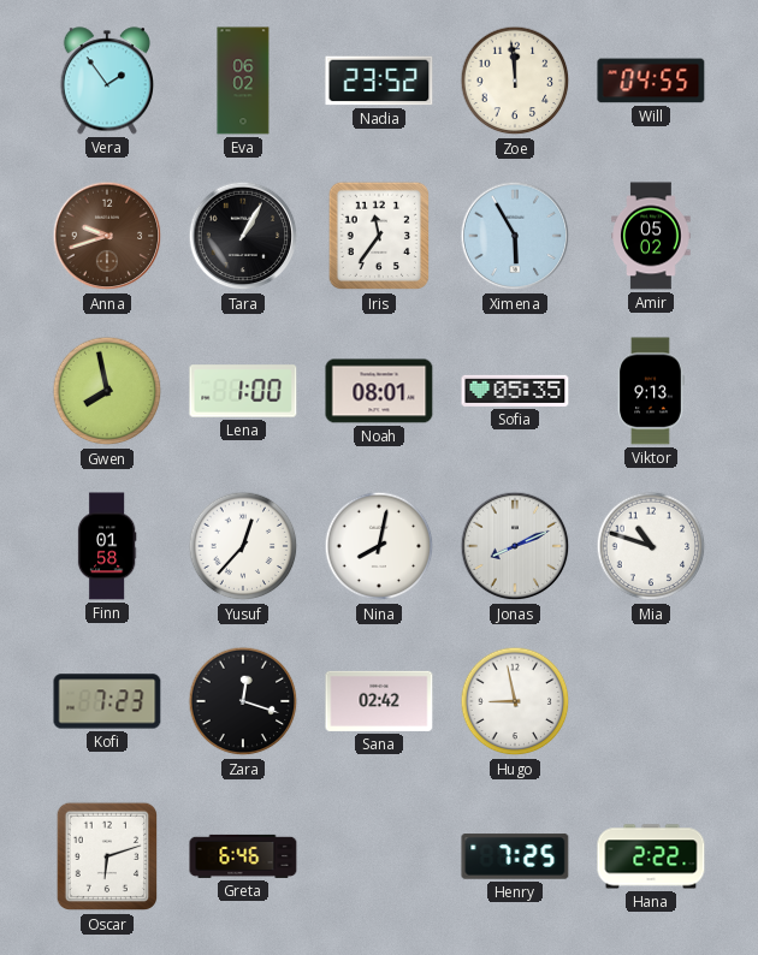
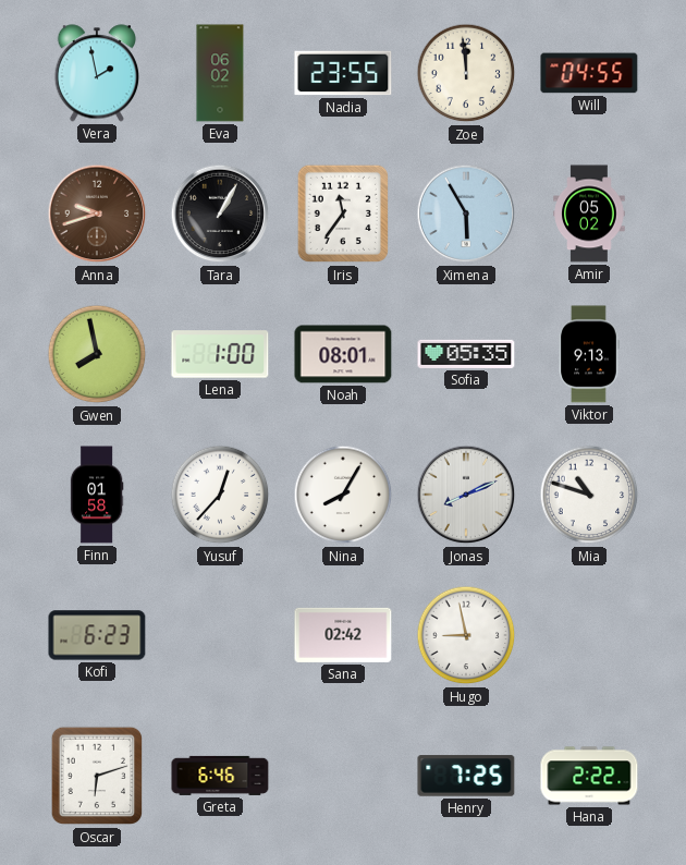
Vera: 1:54 -> 1:58
Nadia: 23:52 -> 23:55
Nina: 8:02 -> 8:05
Kofi: 7:23 -> 6:23
Zara: 12:18 -> none
